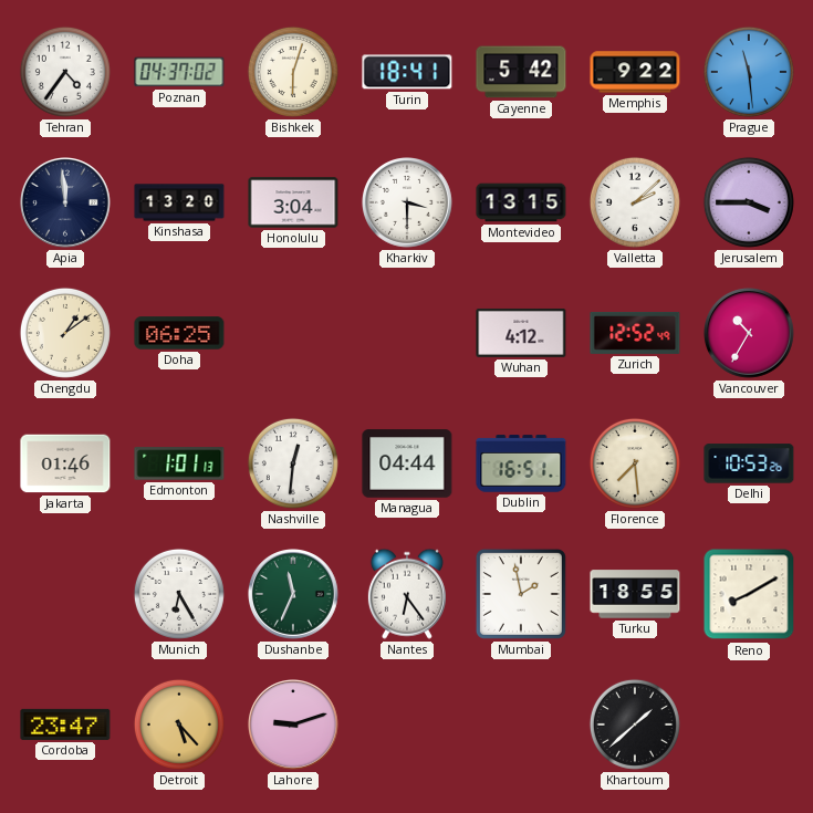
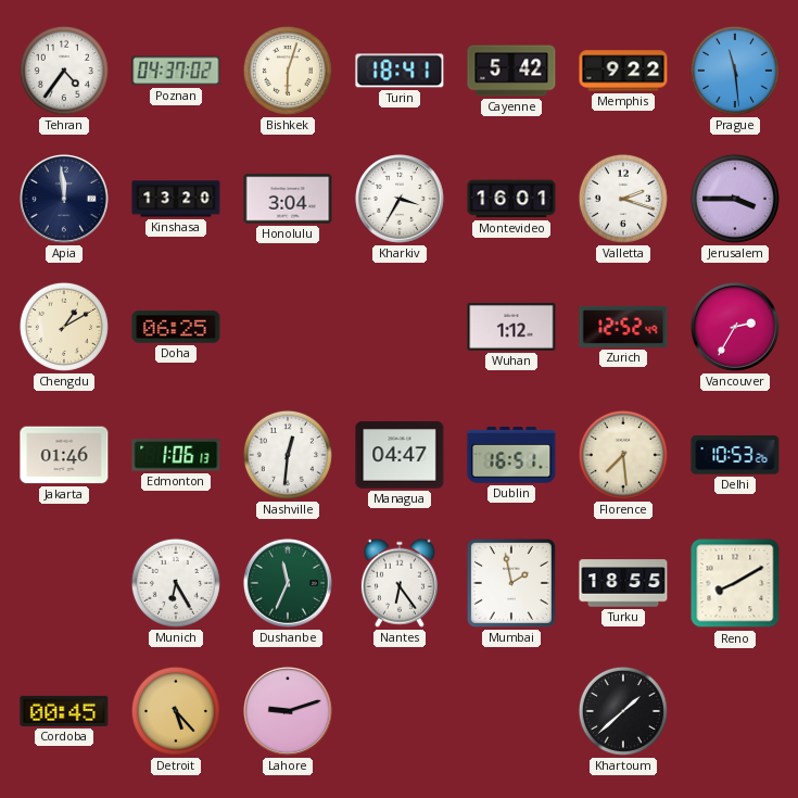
Kharkiv: 3:30 -> 3:35
Montevideo: 13:15 -> 16:01
Valletta: 2:08 -> 2:18
Chengdu: 1:09 -> 1:10
Wuhan: 4:12 -> 1:12
Vancouver: 10:35 -> 2:35
Edmonton: 1:01 -> 1:06
Managua: 04:44 -> 04:47
Cordoba: 23:47 -> 00:45
